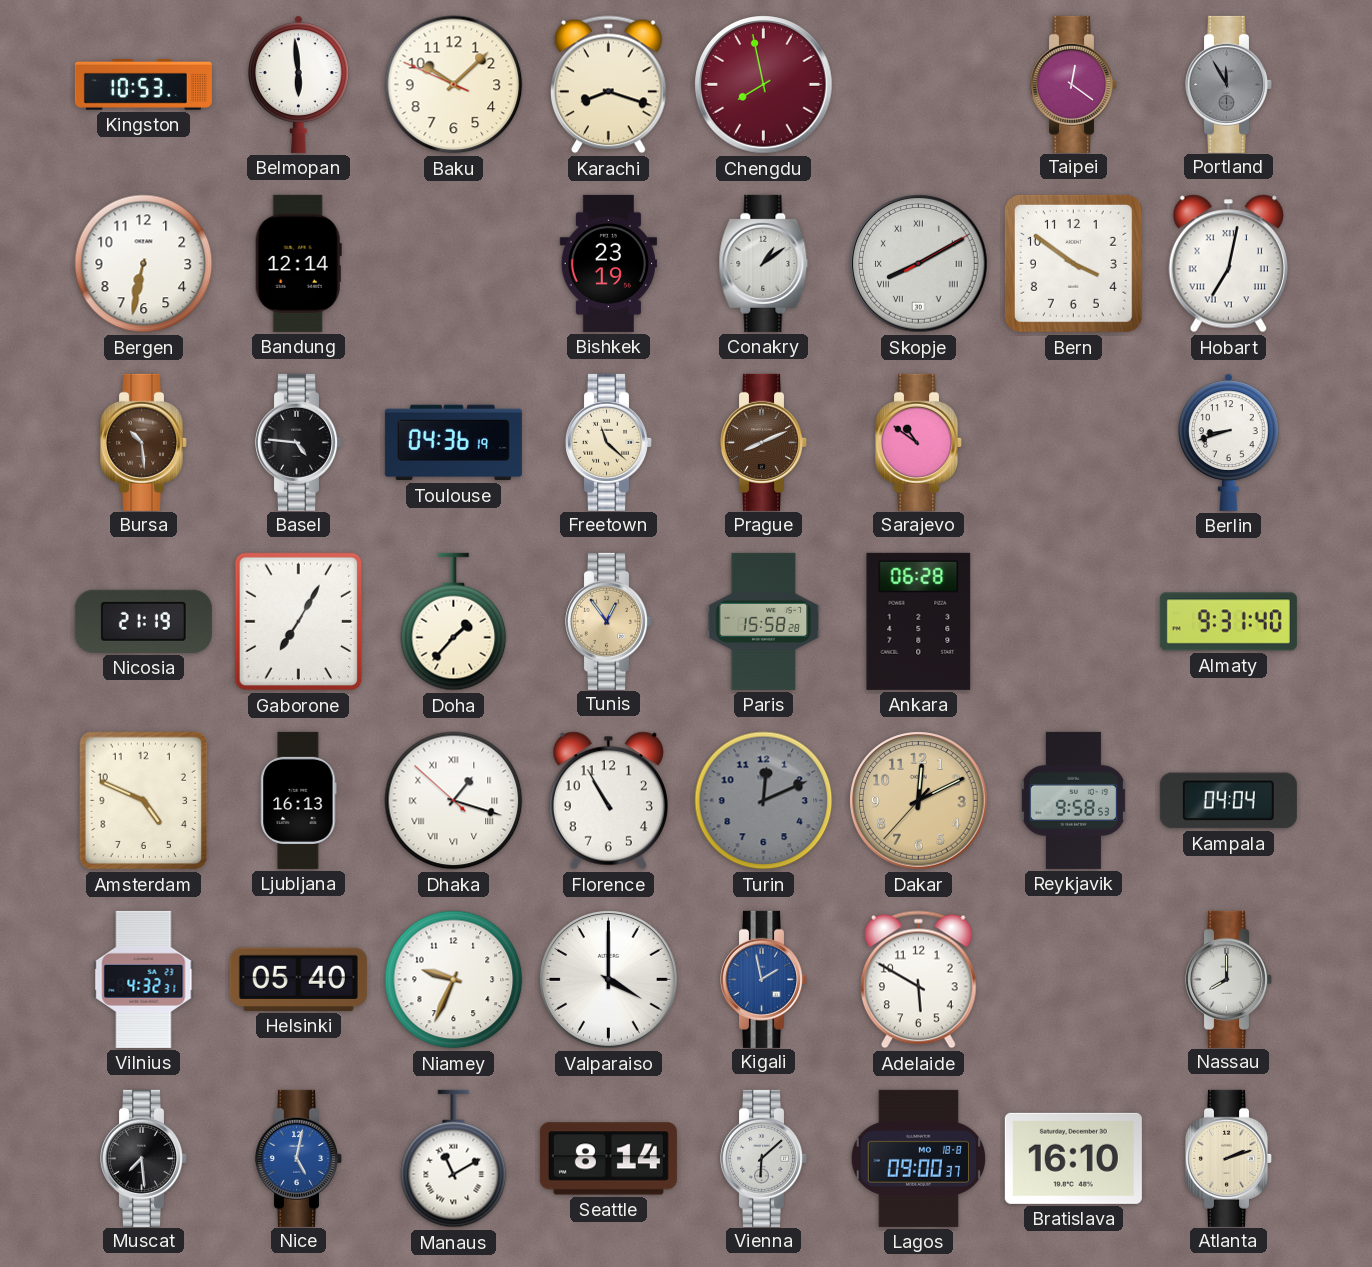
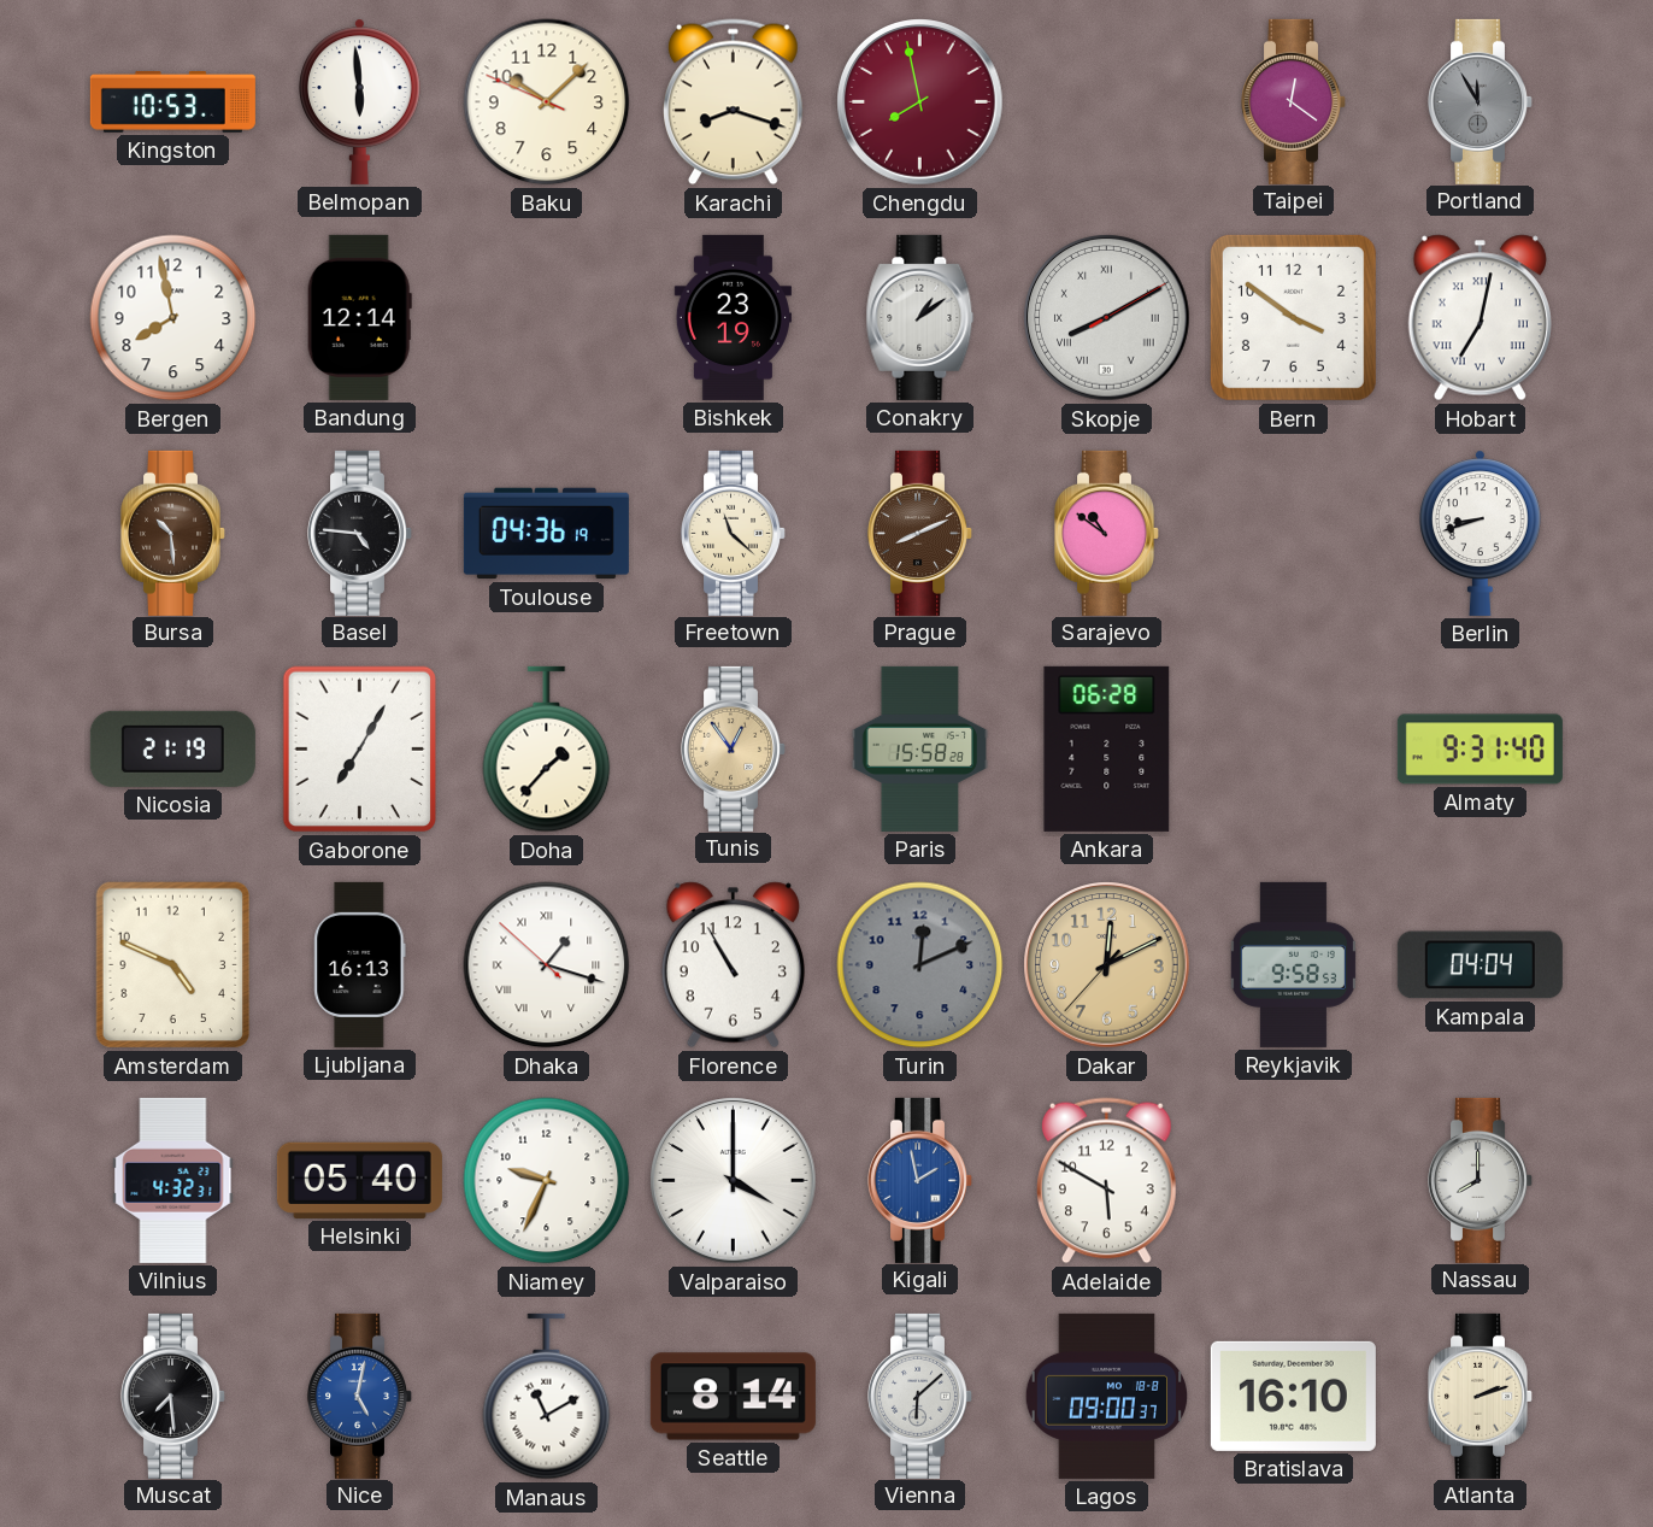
Bergen: 6:32 -> 7:58
